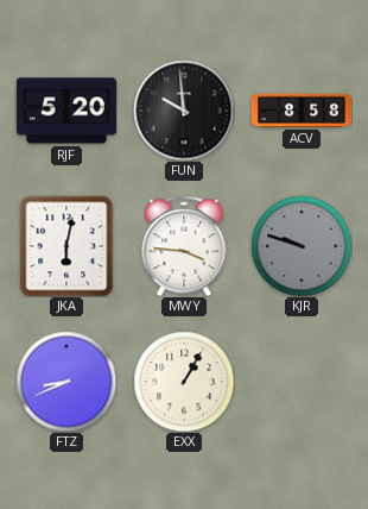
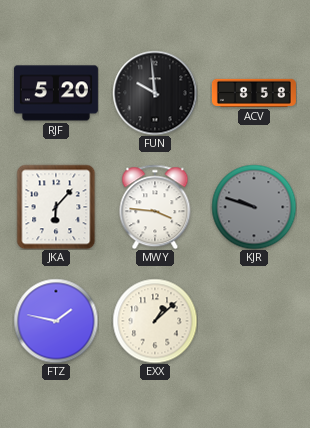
JKA: 6:02 -> 6:07
FTZ: 8:41 -> 1:47
EXX: 1:05 -> 1:08
